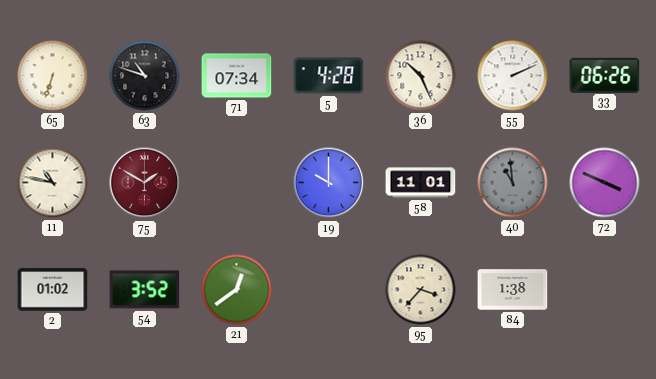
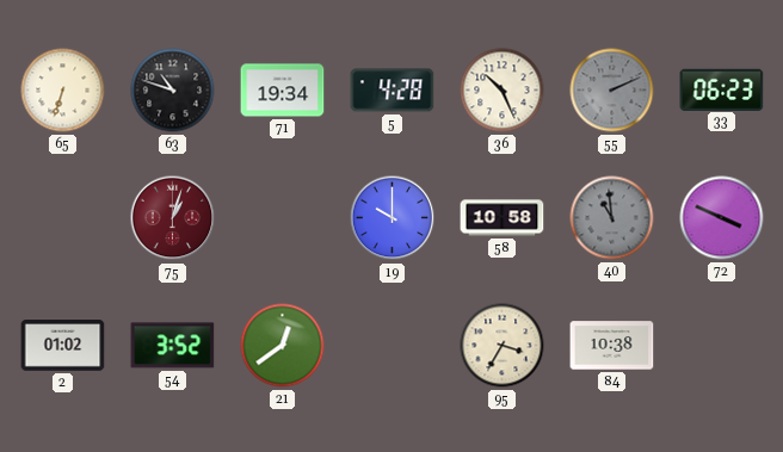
71: 07:34 -> 19:34
55 dial: white -> grey
33: 06:26 -> 06:23
11: 10:47 -> none
75: 1:50 -> 1:03
58: 11:01 -> 10:58
95: 3:37 -> 3:35
84: 1:38 -> 10:38
